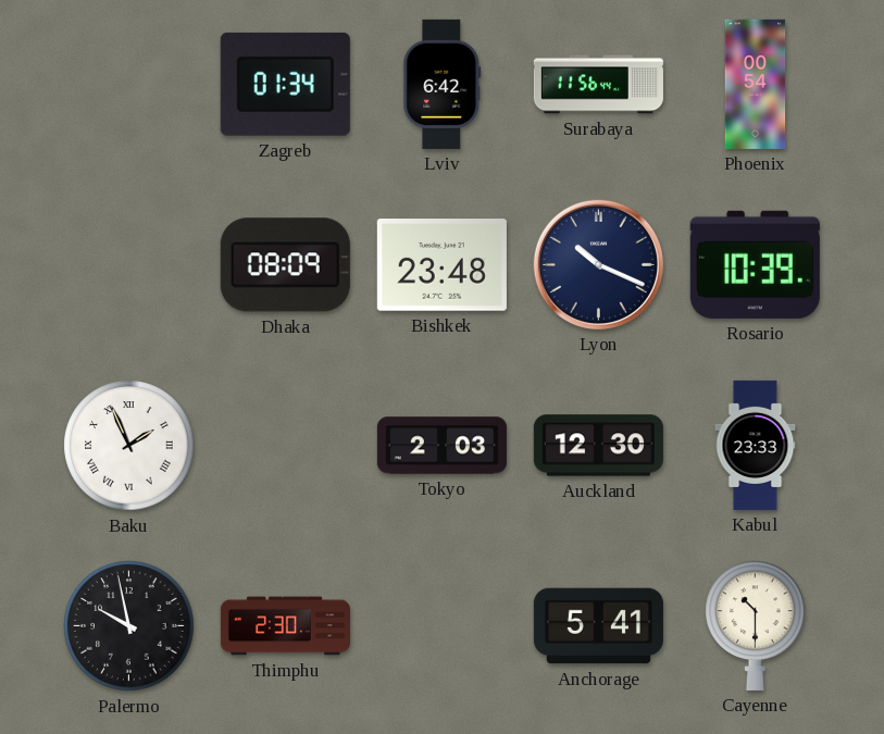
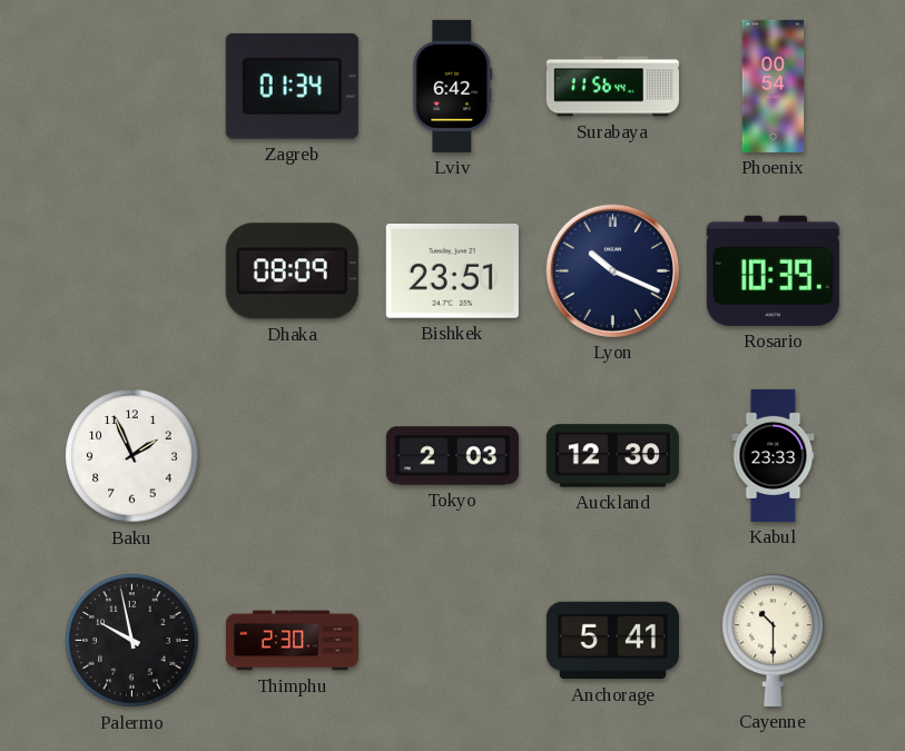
Bishkek: 23:48 -> 23:51
Baku numerals: Roman -> Arabic
